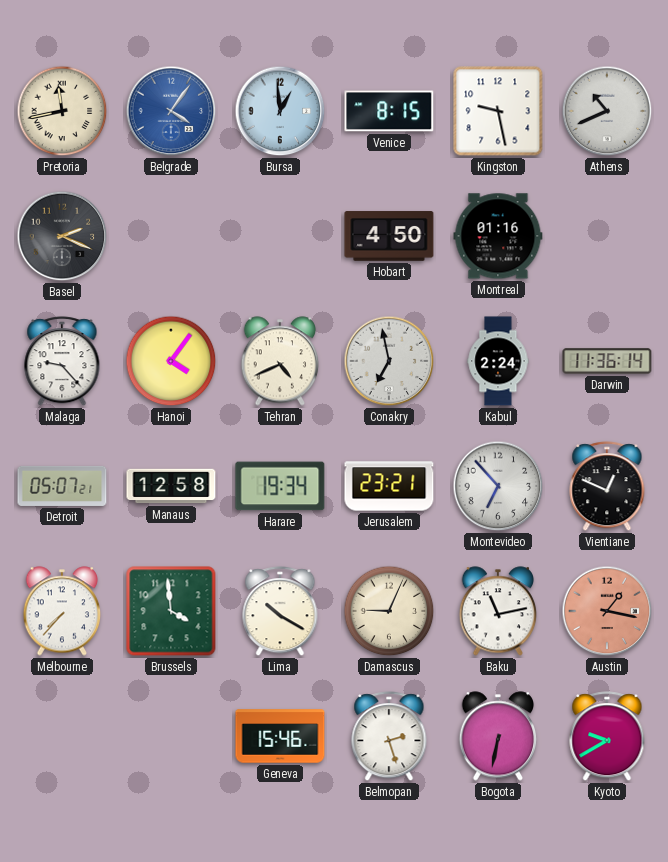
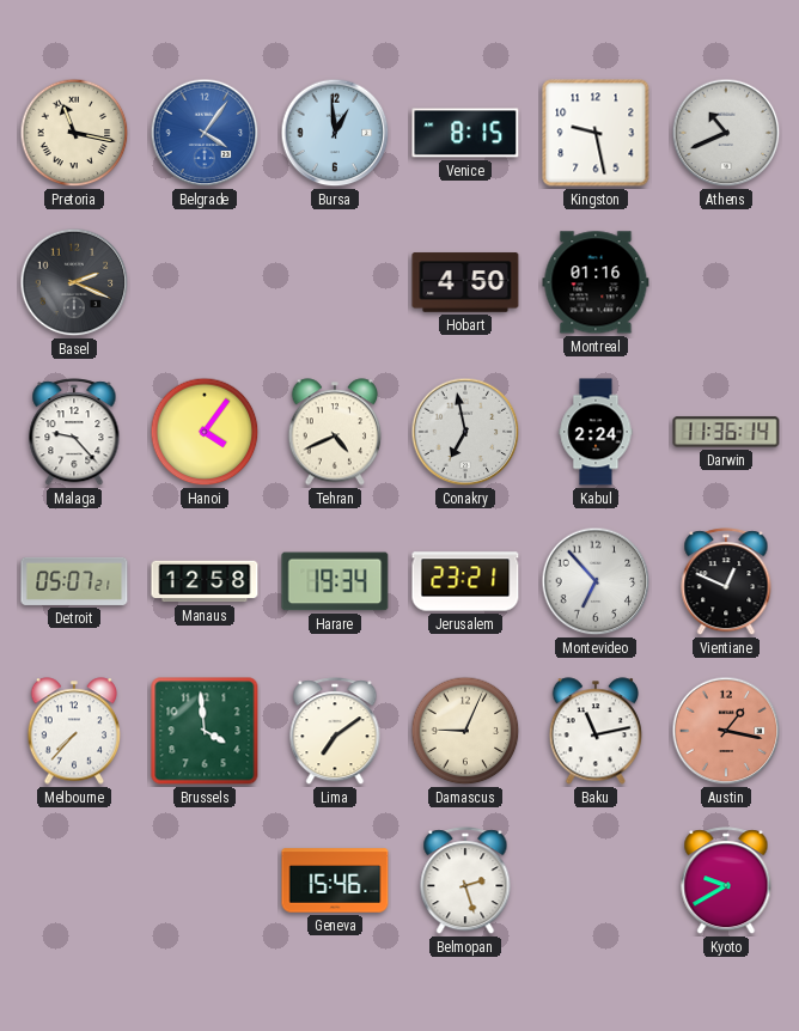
Pretoria: 11:43 -> 11:17
Lima: 10:20 -> 7:09
Bogota: 6:32 -> none
